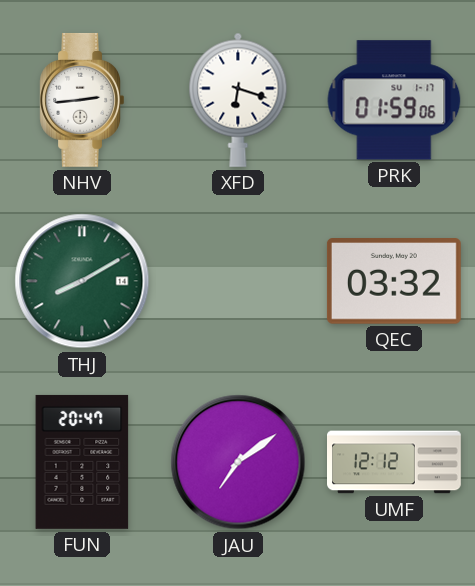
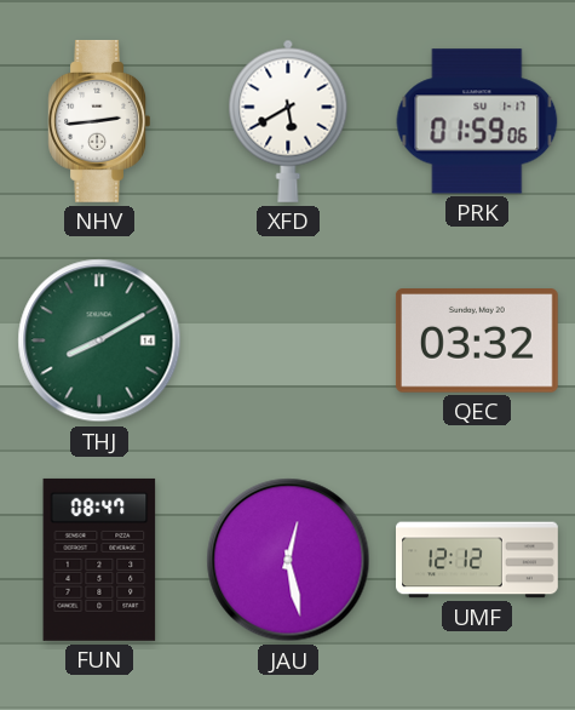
XFD: 6:18 -> 5:40
FUN: 20:47 -> 08:47
JAU: 7:09 -> 12:28
